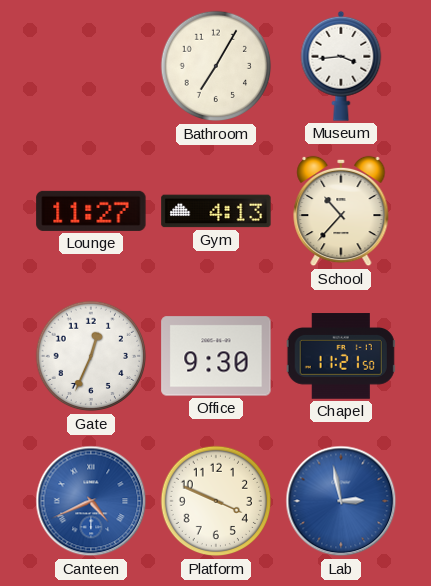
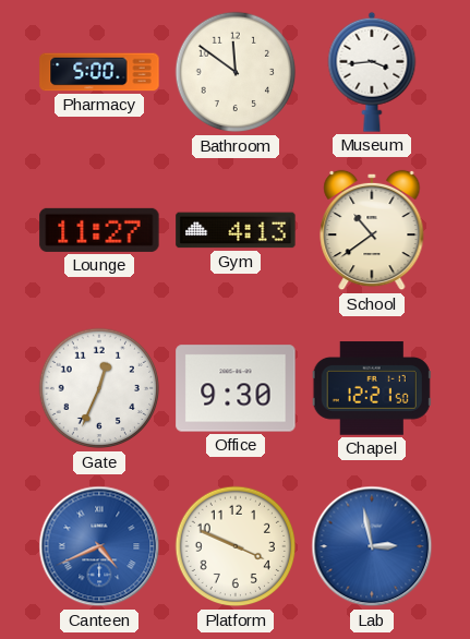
Pharmacy: none -> 5:00
Bathroom: 7:05 -> 11:51
School: 10:37 -> 10:39
Chapel: 11:21 -> 12:21
